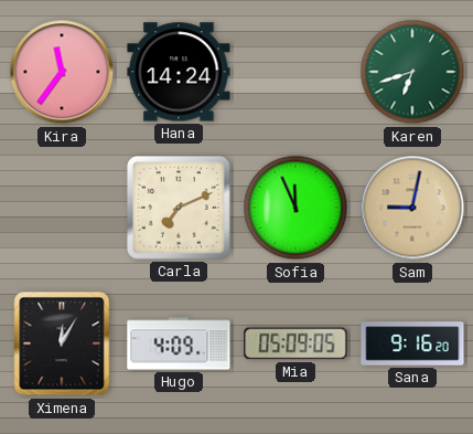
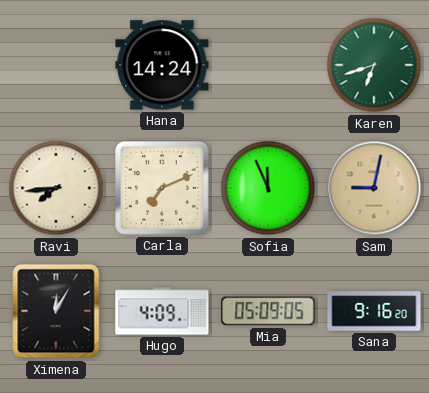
Kira: 11:36 -> none
Ravi: none -> 7:44
